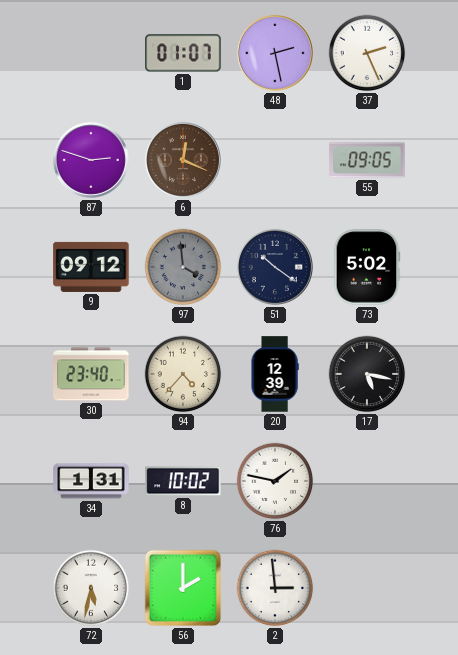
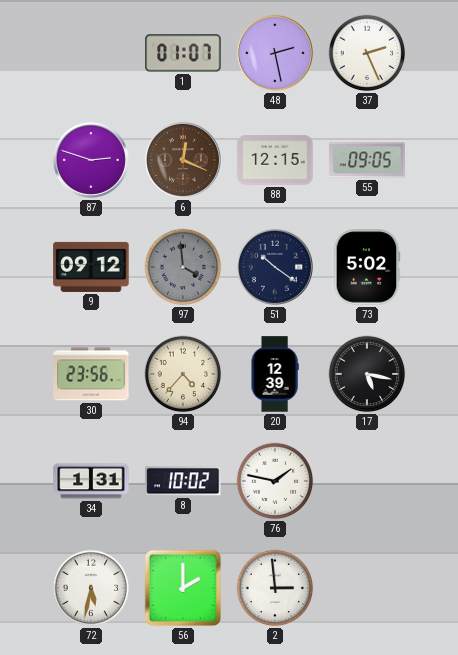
88: none -> 12:15
30: 23:40 -> 23:56
